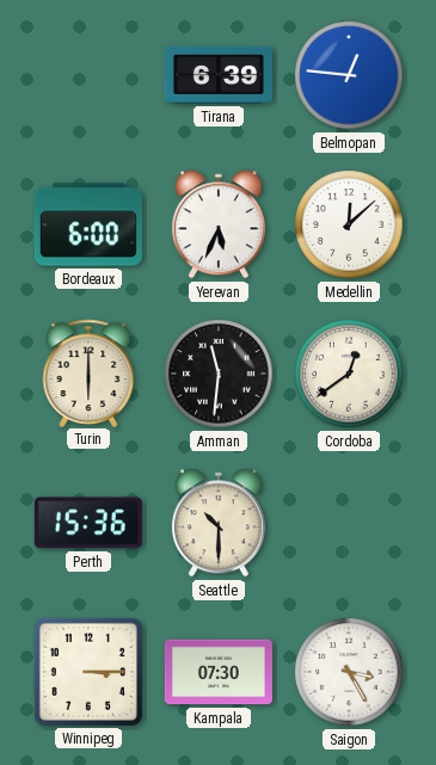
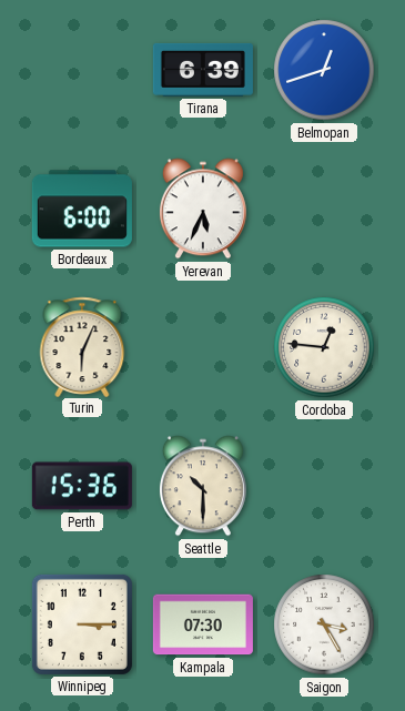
Belmopan: 12:46 -> 12:42
Medellin: 12:08 -> none
Turin: 6:00 -> 6:04
Amman: 11:31 -> none
Cordoba: 12:39 -> 12:46
